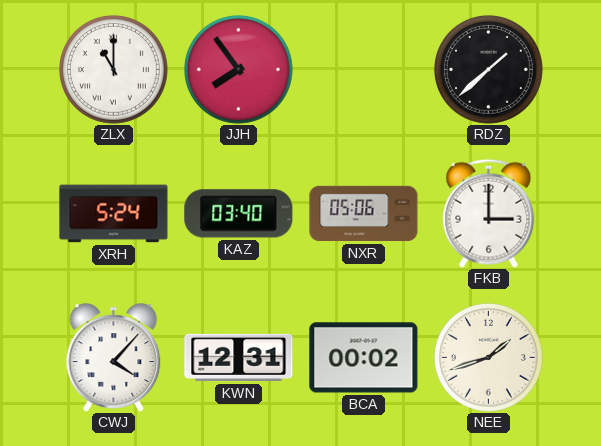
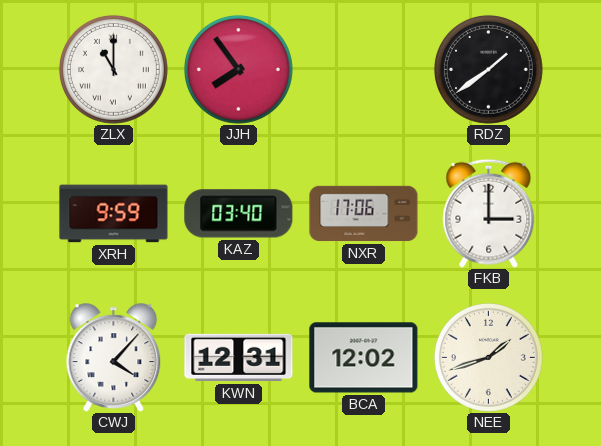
RDZ: 1:38 -> 1:39
XRH: 5:24 -> 9:59
NXR: 05:06 -> 17:06
BCA: 00:02 -> 12:02
